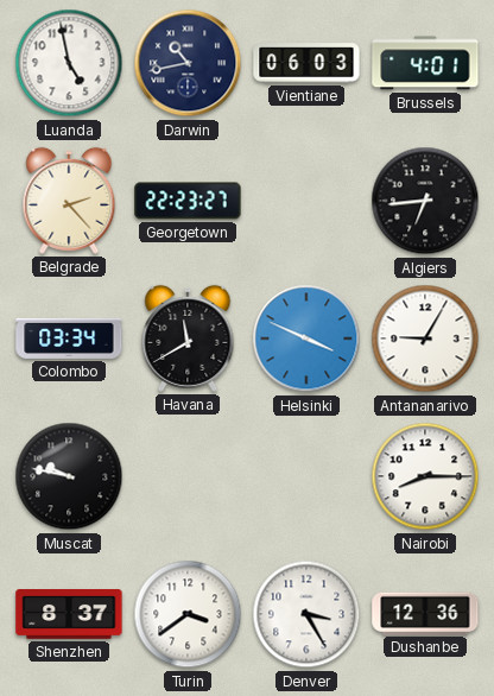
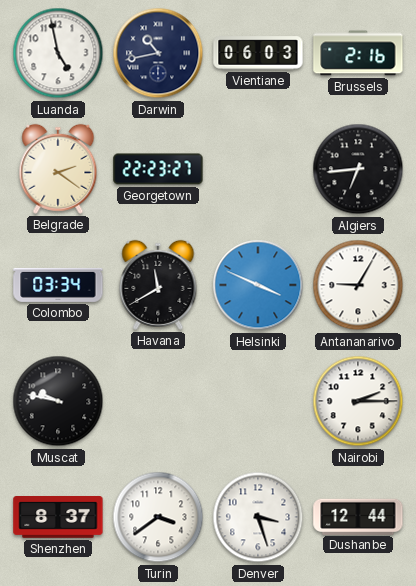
Brussels: 4:01 -> 2:16
Belgrade: 2:23 -> 2:21
Nairobi: 8:15 -> 2:15
Denver: 3:25 -> 3:27
Dushanbe: 12:36 -> 12:44
